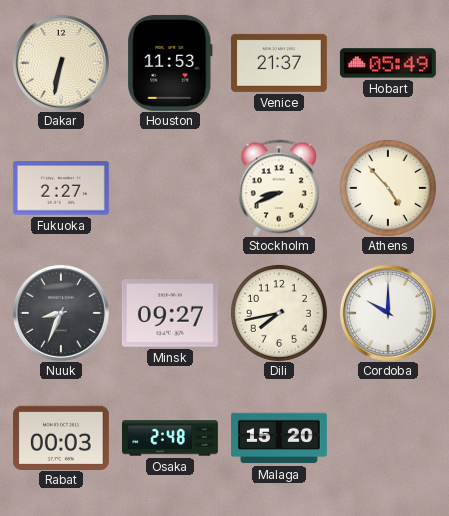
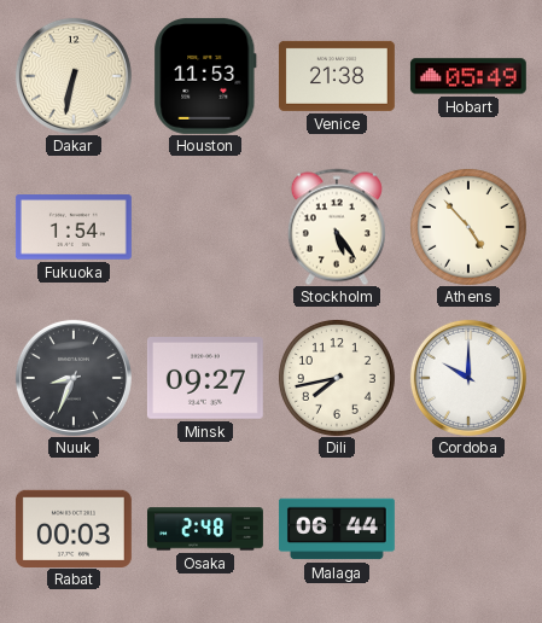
Venice: 21:37 -> 21:38
Fukuoka: 2:27 -> 1:54
Stockholm: 8:41 -> 5:24
Malaga: 15:20 -> 06:44
